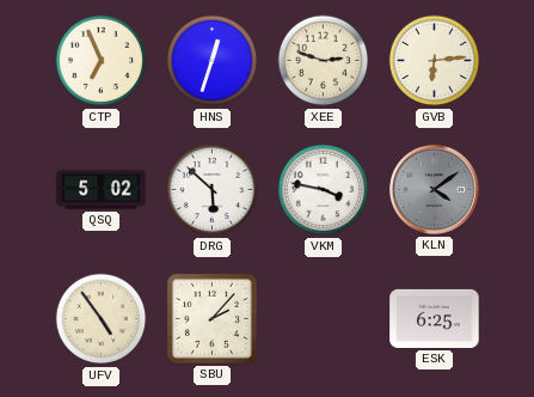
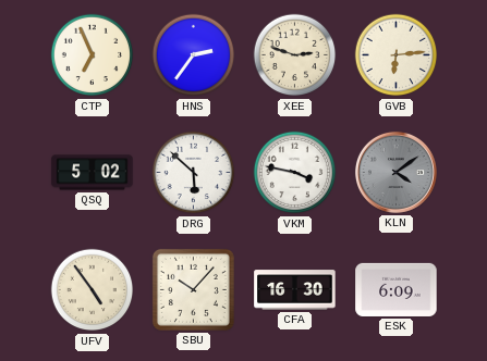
HNS: 12:33 -> 2:36
SBU: 2:07 -> 10:07
CFA: none -> 16:30
ESK: 6:25 -> 6:09
